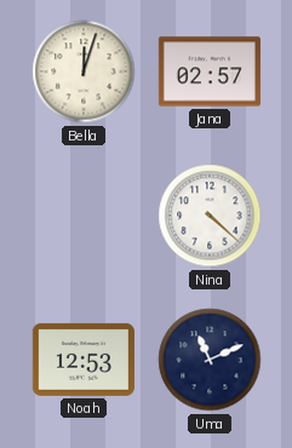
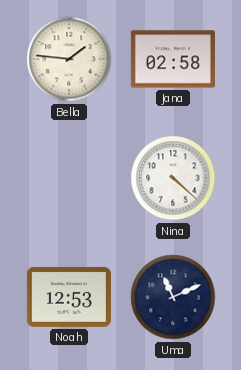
Bella: 12:03 -> 1:46
Jana: 02:57 -> 02:58
